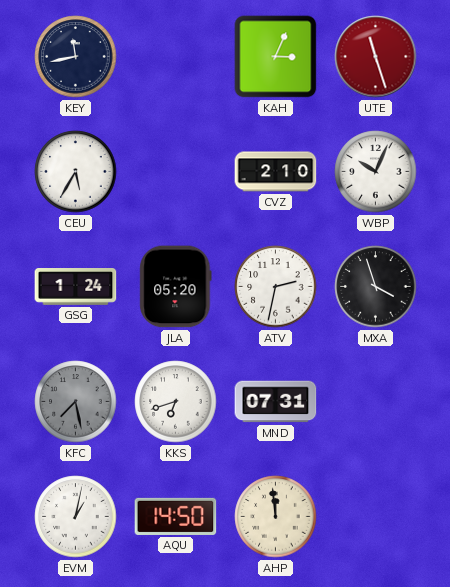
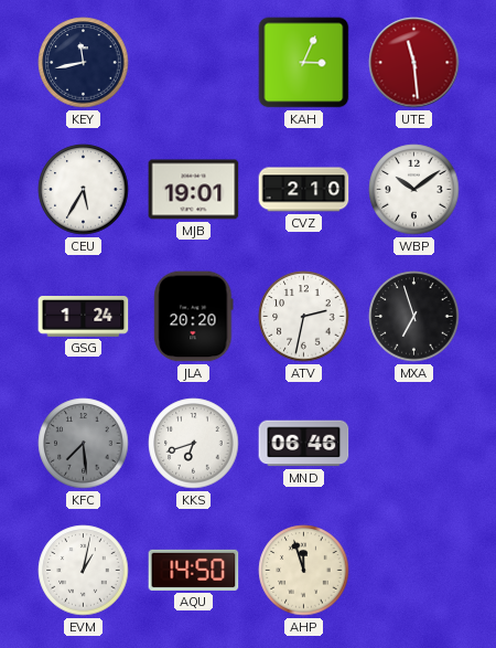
UTE: 11:27 -> 11:29
MJB: none -> 19:01
WBP: 10:04 -> 10:09
JLA: 05:20 -> 20:20
MXA: 3:57 -> 6:57
KFC: 7:28 -> 7:29
MND: 07:31 -> 06:46
AHP: 11:59 -> 11:57
